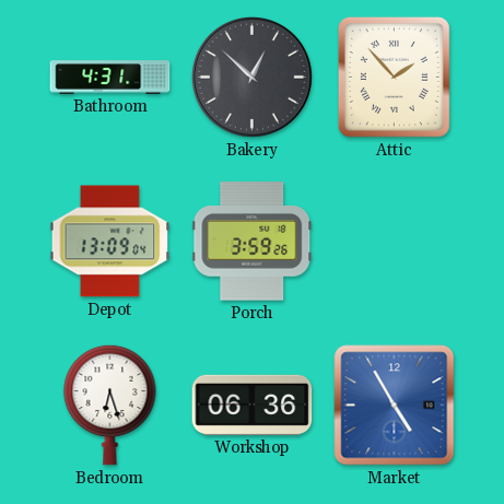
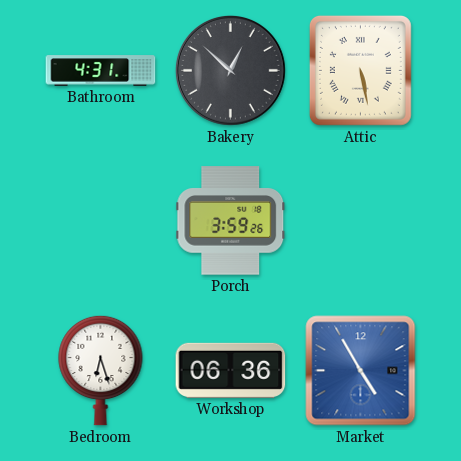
Attic: 1:53 -> 5:28
Depot: 13:09 -> none
